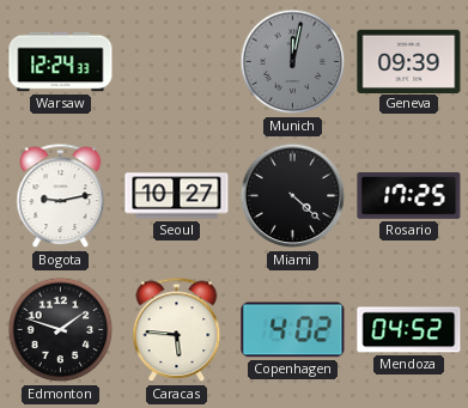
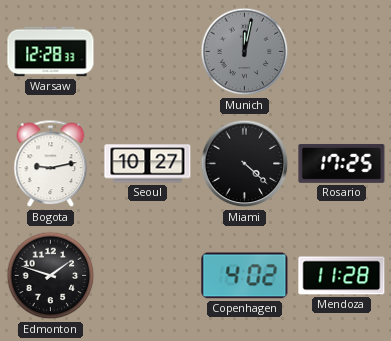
Warsaw: 12:24 -> 12:28
Geneva: 09:39 -> none
Caracas: 5:46 -> none
Mendoza: 04:52 -> 11:28
